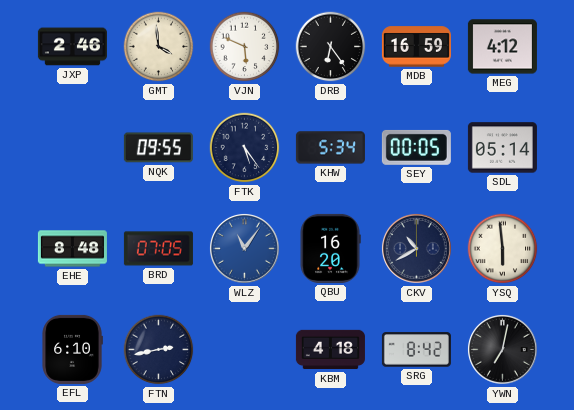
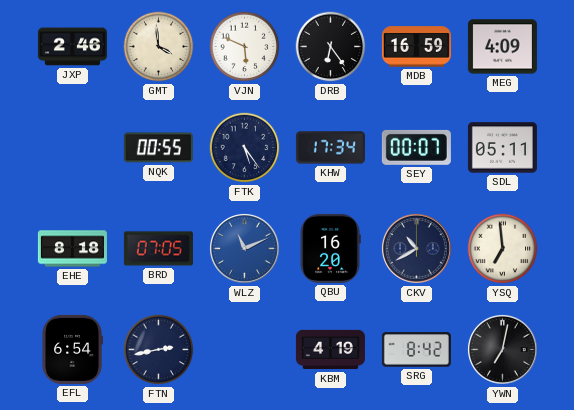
MEG: 4:12 -> 4:09
NQK: 09:55 -> 00:55
KHW: 5:34 -> 17:34
SEY: 00:05 -> 00:07
SDL: 05:14 -> 05:11
EHE: 8:48 -> 8:18
WLZ: 11:06 -> 11:11
YSQ: 5:59 -> 6:59
EFL: 6:10 -> 6:54
KBM: 4:18 -> 4:19
